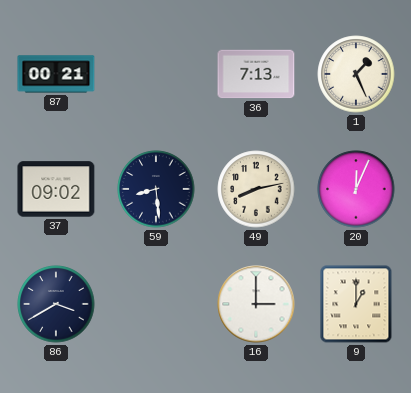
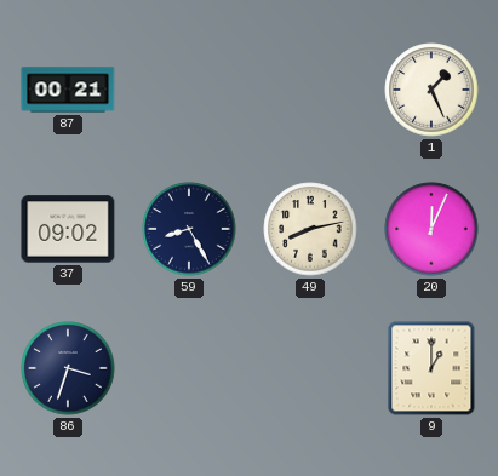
36: 7:13 -> none
59: 8:29 -> 8:25
86: 3:40 -> 3:33
16: 3:00 -> none
